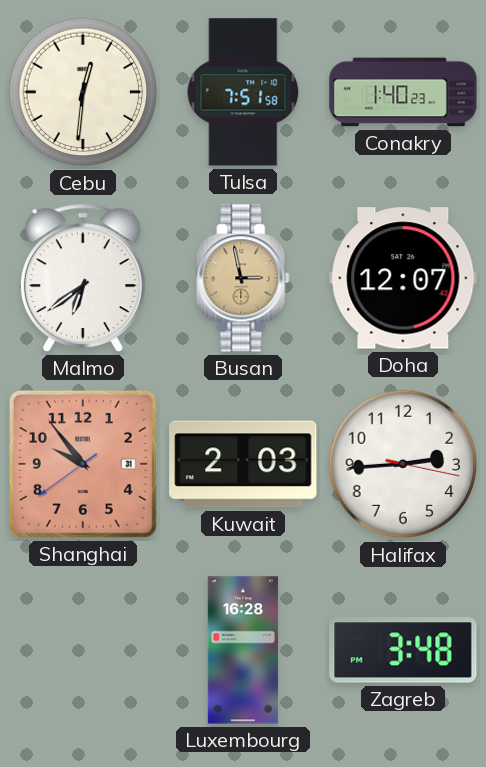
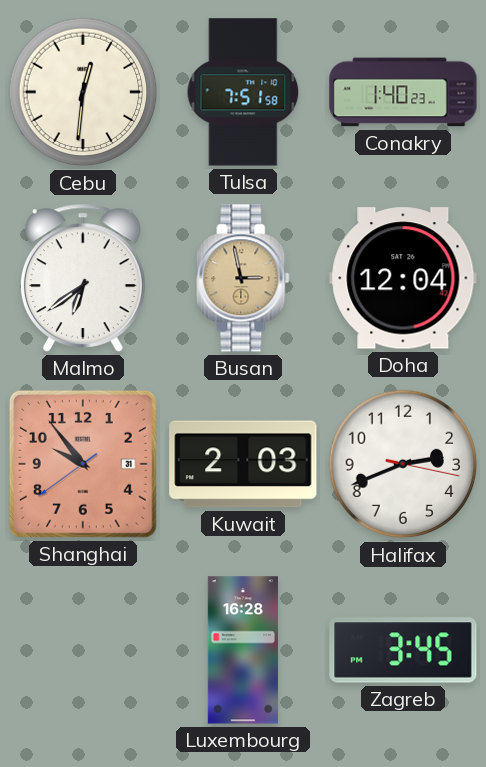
Doha: 12:07 -> 12:04
Halifax: 2:44 -> 2:41
Zagreb: 3:48 -> 3:45
